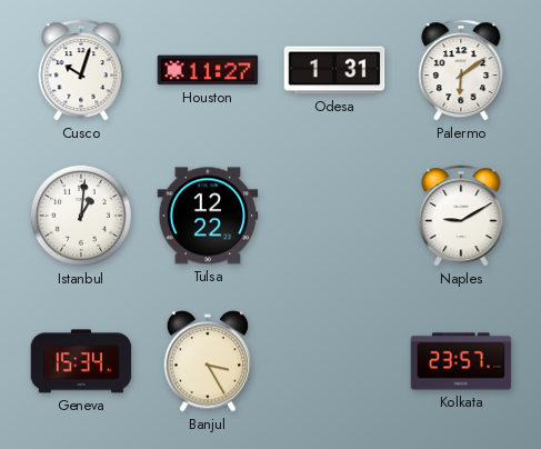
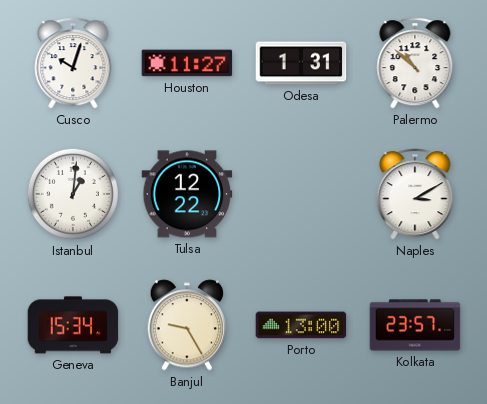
Palermo: 6:09 -> 10:52
Naples: 9:10 -> 3:10
Banjul: 3:25 -> 9:25
Porto: none -> 13:00
